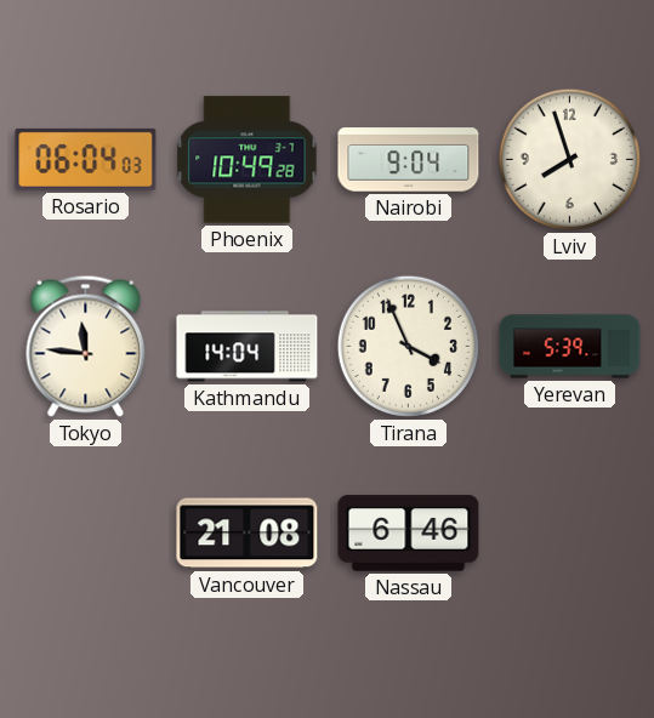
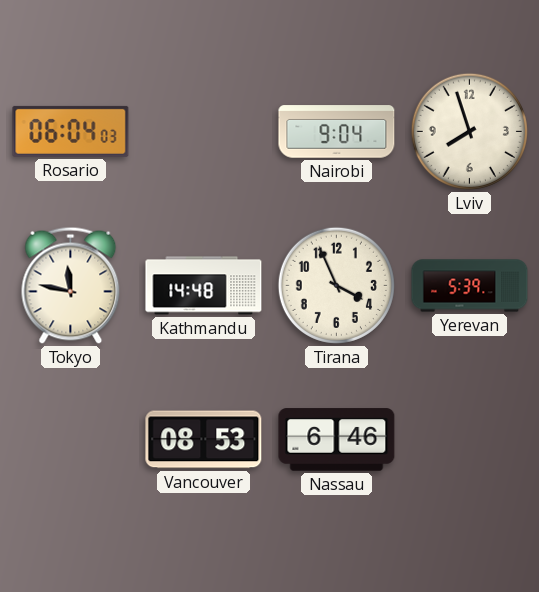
Phoenix: 10:49 -> none
Tokyo: 11:46 -> 11:47
Kathmandu: 14:04 -> 14:48
Vancouver: 21:08 -> 08:53
